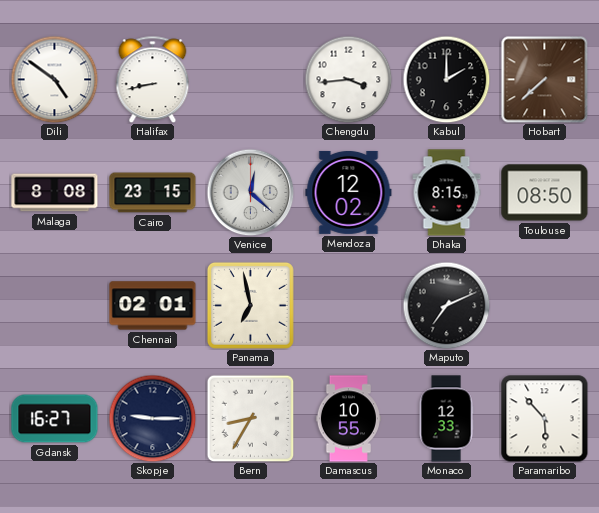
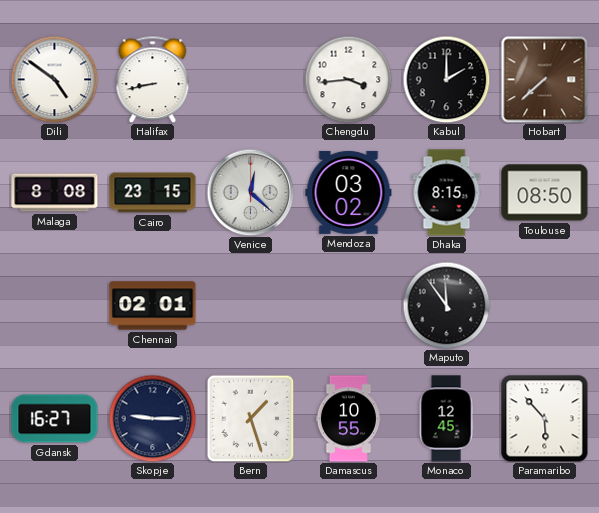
Mendoza: 12:02 -> 03:02
Panama: 6:58 -> none
Maputo: 7:11 -> 11:54
Bern: 8:35 -> 1:27
Monaco: 12:33 -> 12:45
